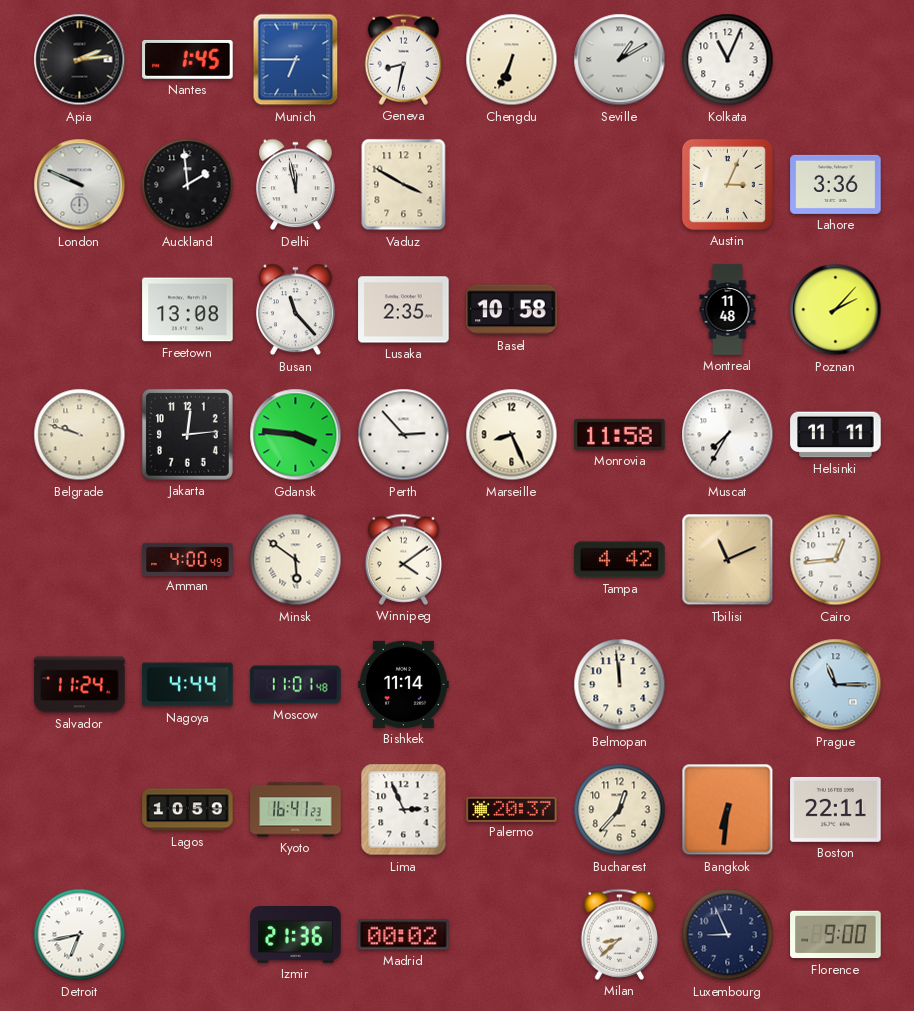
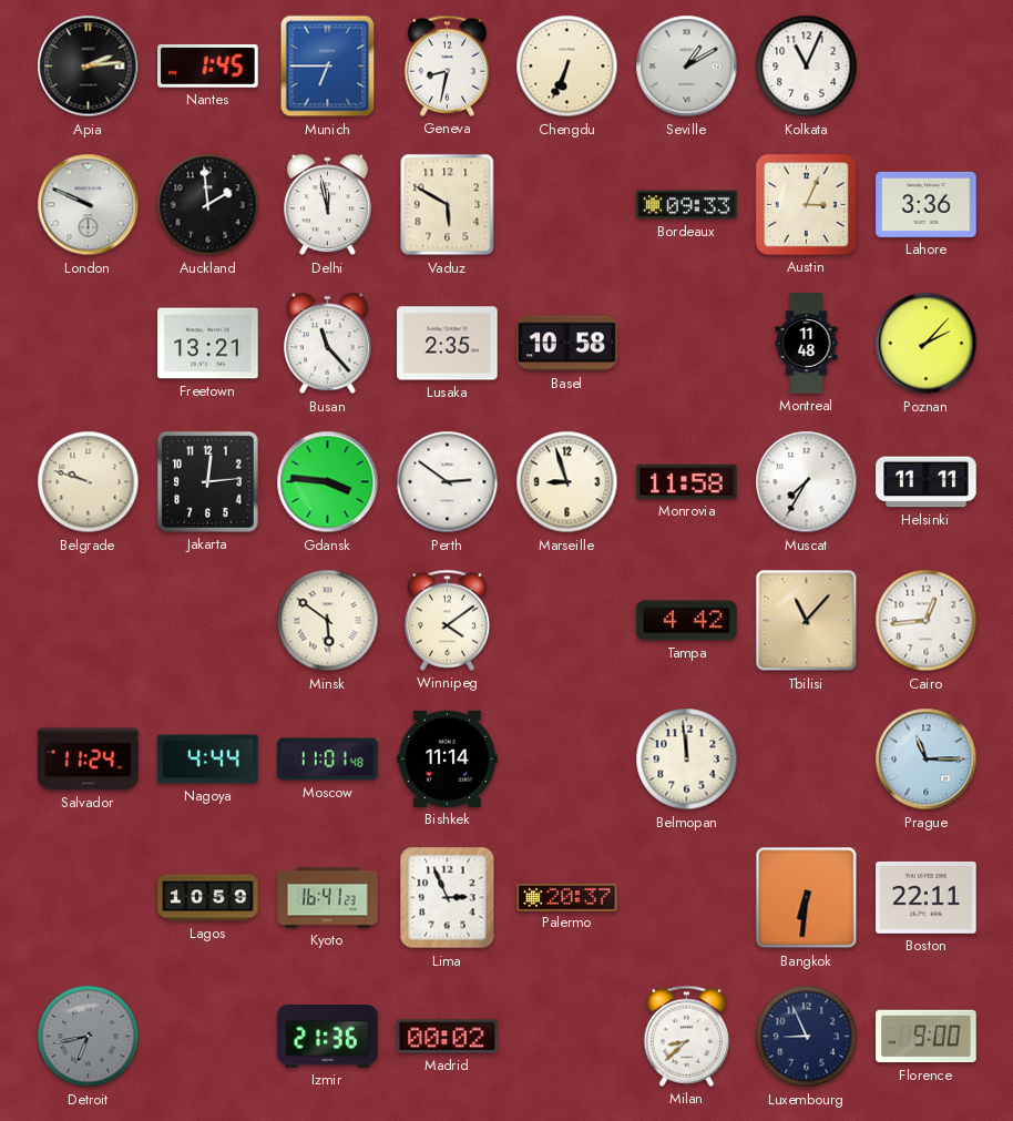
Vaduz: 3:50 -> 5:50
Bordeaux: none -> 09:33
Freetown: 13:08 -> 13:21
Perth: 2:53 -> 2:51
Marseille: 8:26 -> 8:57
Amman: 4:00 -> none
Tbilisi: 11:11 -> 11:07
Bucharest: 12:37 -> none
Detroit dial: white -> grey
